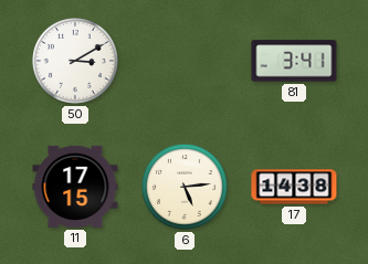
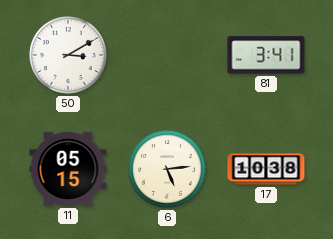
11: 17:15 -> 05:15
17: 14:38 -> 10:38
